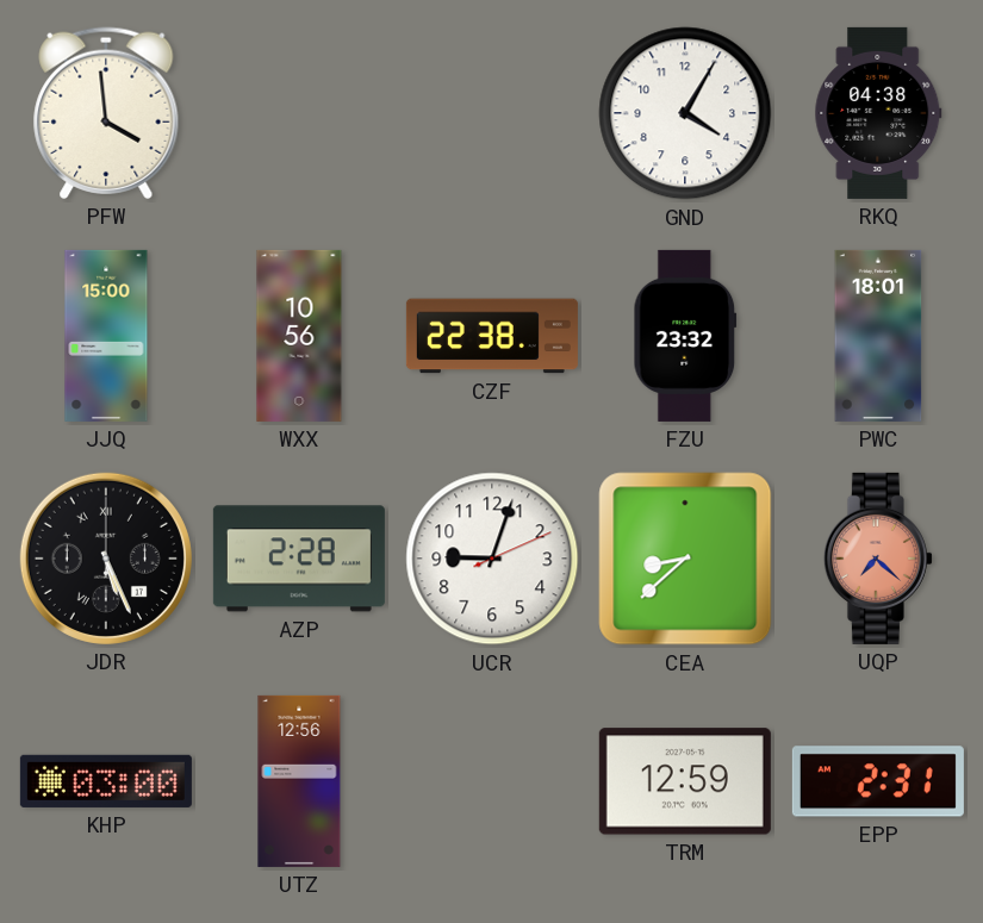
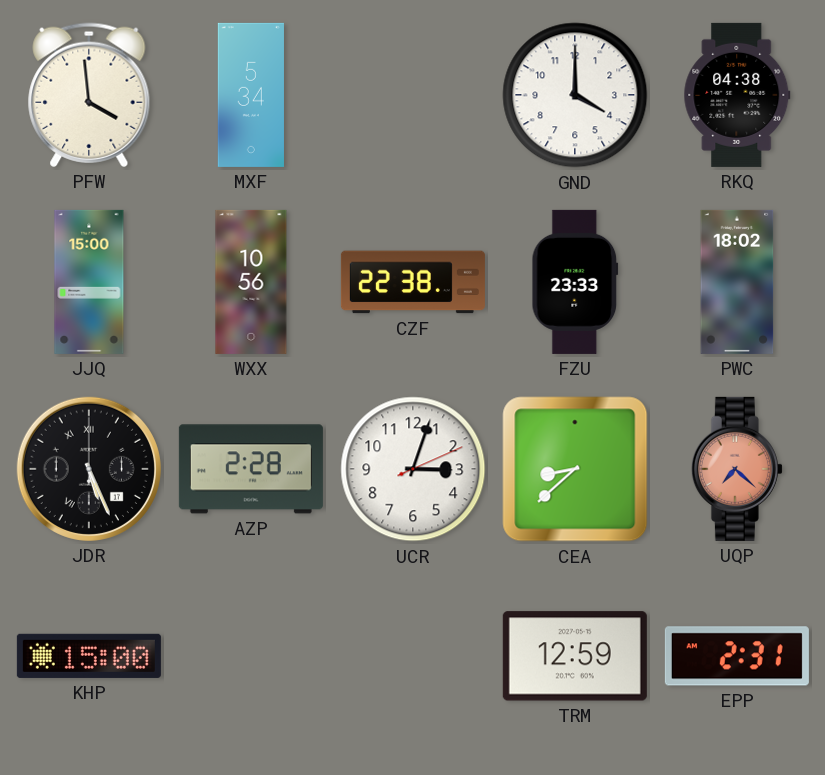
MXF: none -> 5:34
GND: 4:05 -> 4:00
FZU: 23:32 -> 23:33
PWC: 18:01 -> 18:02
UCR: 9:03 -> 3:03
KHP: 03:00 -> 15:00
UTZ: 12:56 -> none
